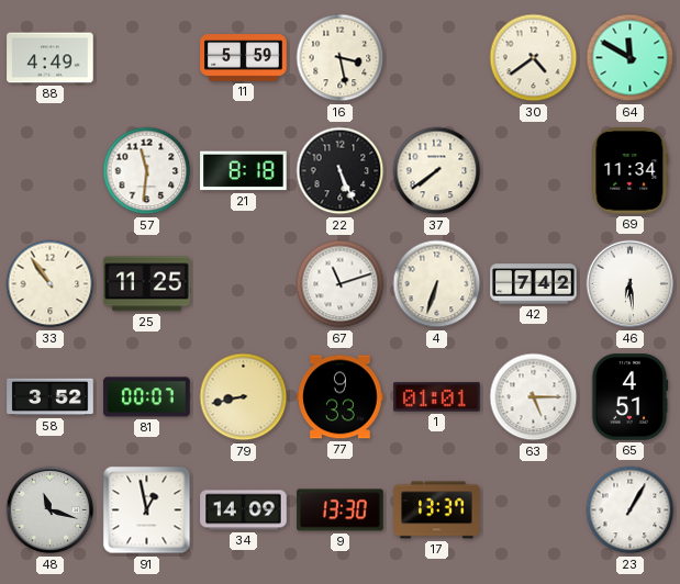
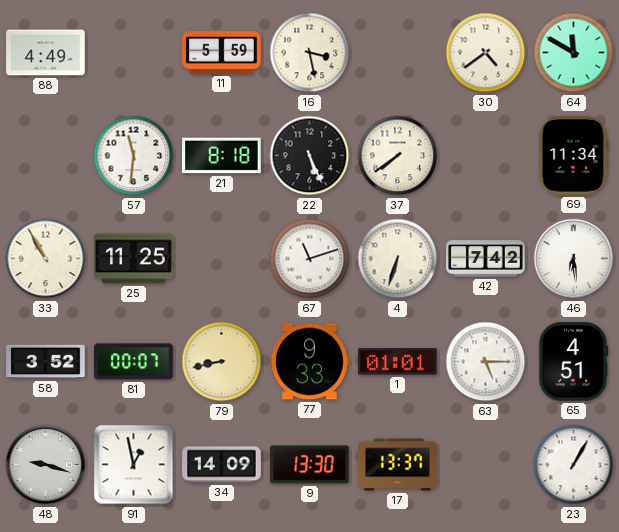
33: 10:54 -> 10:55
48: 11:18 -> 9:18
